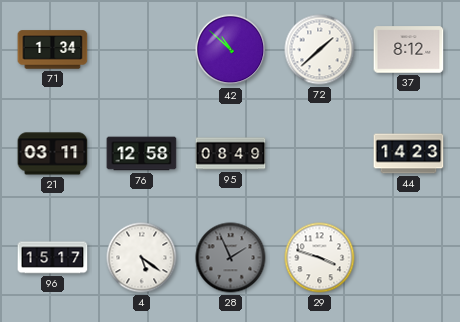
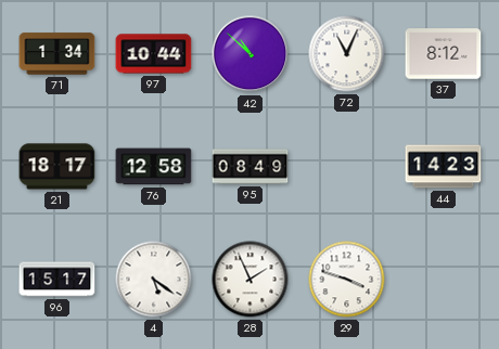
97: none -> 10:44
72: 1:38 -> 11:04
21: 03:11 -> 18:17
28 dial: grey -> white
